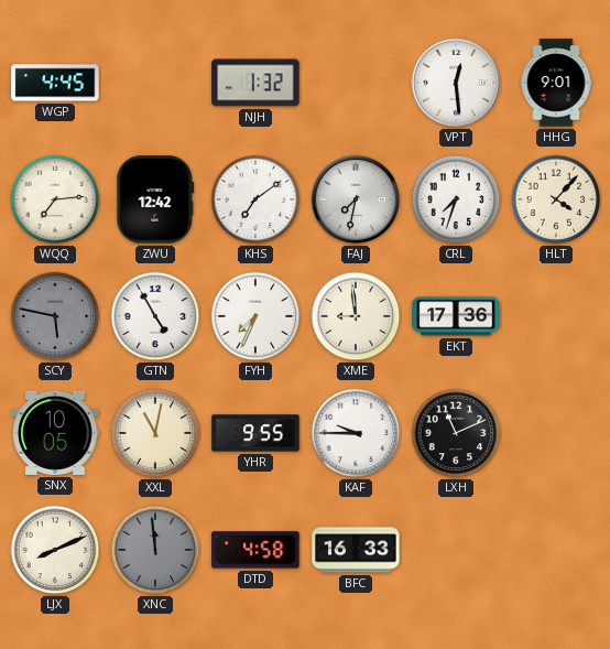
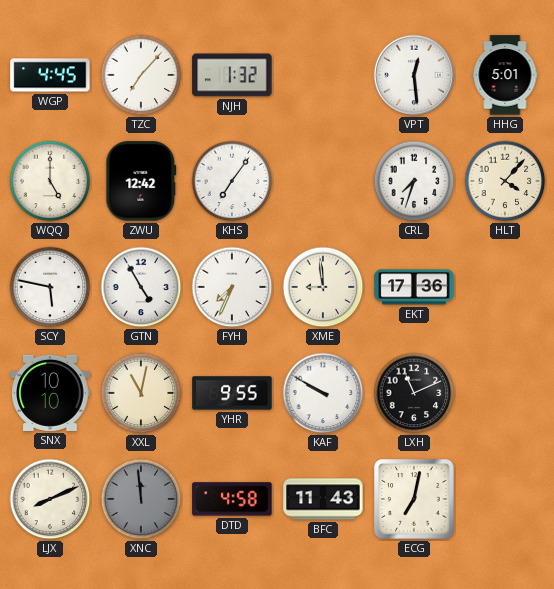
TZC: none -> 7:07
HHG: 9:01 -> 5:01
WQQ: 7:14 -> 5:00
KHS: 7:09 -> 7:06
FAJ: 7:32 -> none
SCY dial: grey -> white
SNX: 10:05 -> 10:10
KAF: 9:45 -> 9:50
BFC: 16:33 -> 11:43
ECG: none -> 7:02
